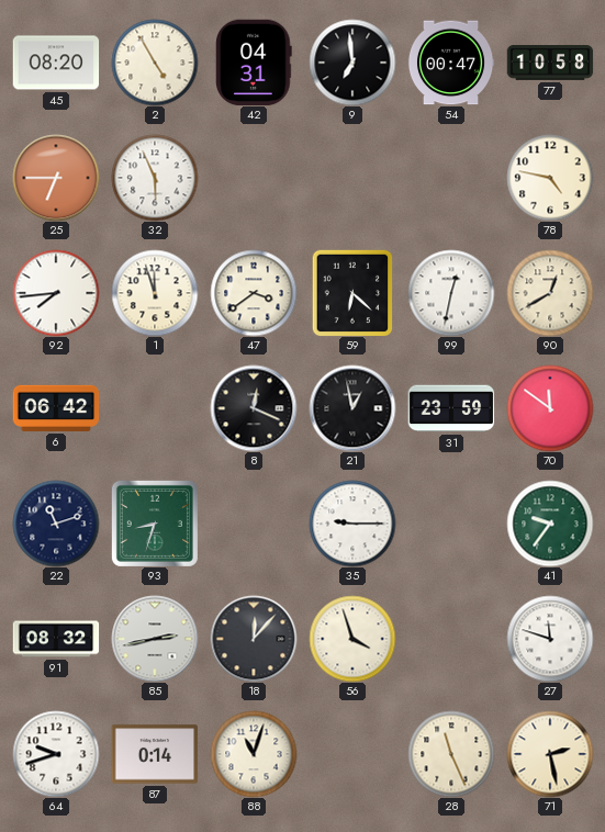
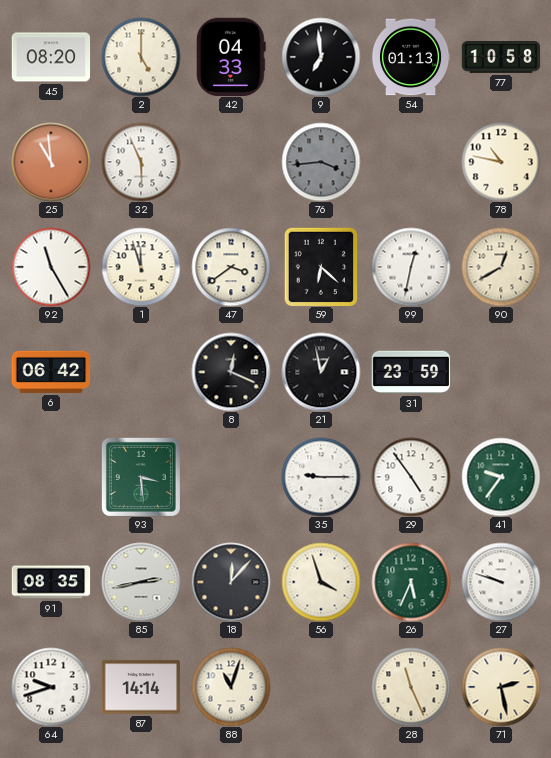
2: 4:55 -> 5:00
42: 04:31 -> 04:33
54: 00:47 -> 01:13
25: 6:45 -> 10:59
76: none -> 3:44
78: 4:47 -> 10:47
92: 7:44 -> 11:25
70: 11:51 -> none
22: 11:12 -> none
93: 8:33 -> 3:29
29: none -> 4:54
91: 08:32 -> 08:35
26: none -> 5:34
27: 11:48 -> 9:48
87: 0:14 -> 14:14
